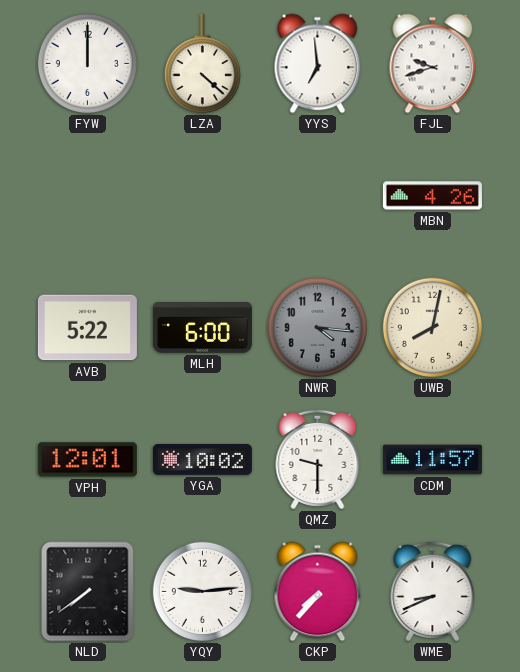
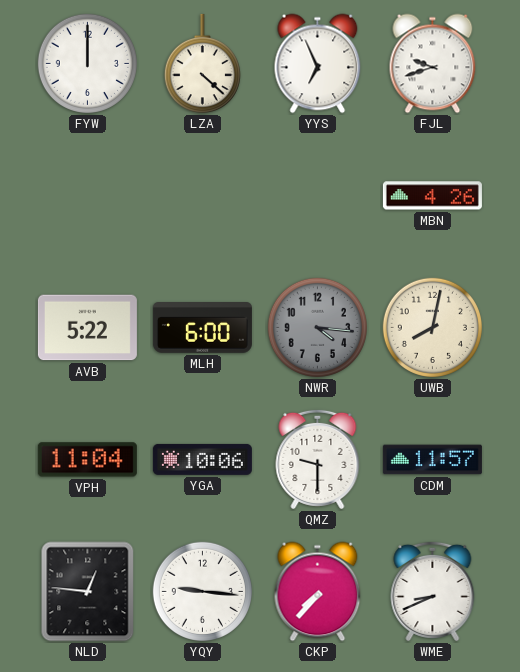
YYS: 6:59 -> 6:56
VPH: 12:01 -> 11:04
YGA: 10:02 -> 10:06
NLD: 7:39 -> 12:46
YQY: 9:14 -> 9:16
